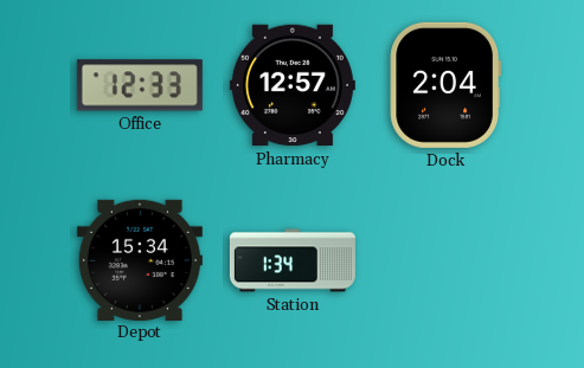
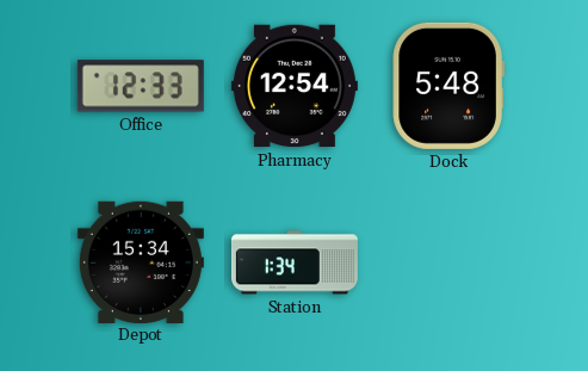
Pharmacy: 12:57 -> 12:54
Dock: 2:04 -> 5:48
